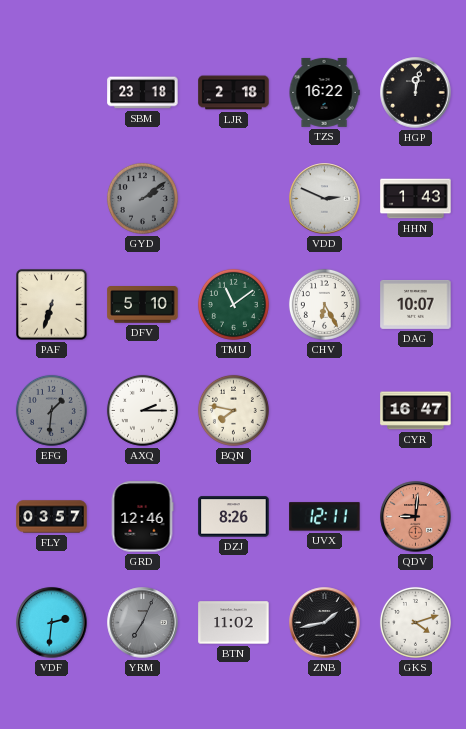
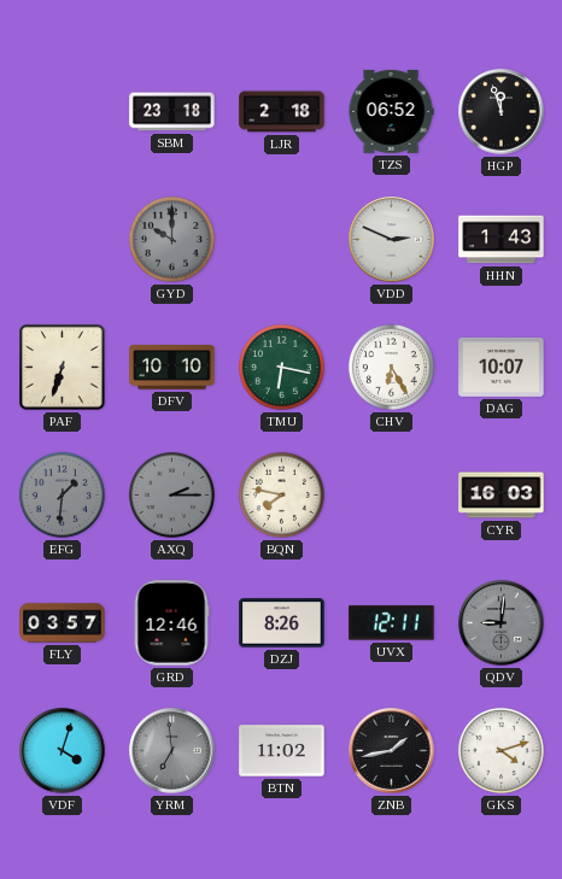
TZS: 16:22 -> 06:52
HGP: 12:02 -> 11:57
GYD: 2:09 -> 10:00
DFV: 5:10 -> 10:10
TMU: 11:09 -> 6:17
AXQ dial: white -> grey
CYR: 16:47 -> 16:03
QDV dial: salmon -> grey
VDF: 2:31 -> 4:03
YRM: 7:04 -> 6:59
